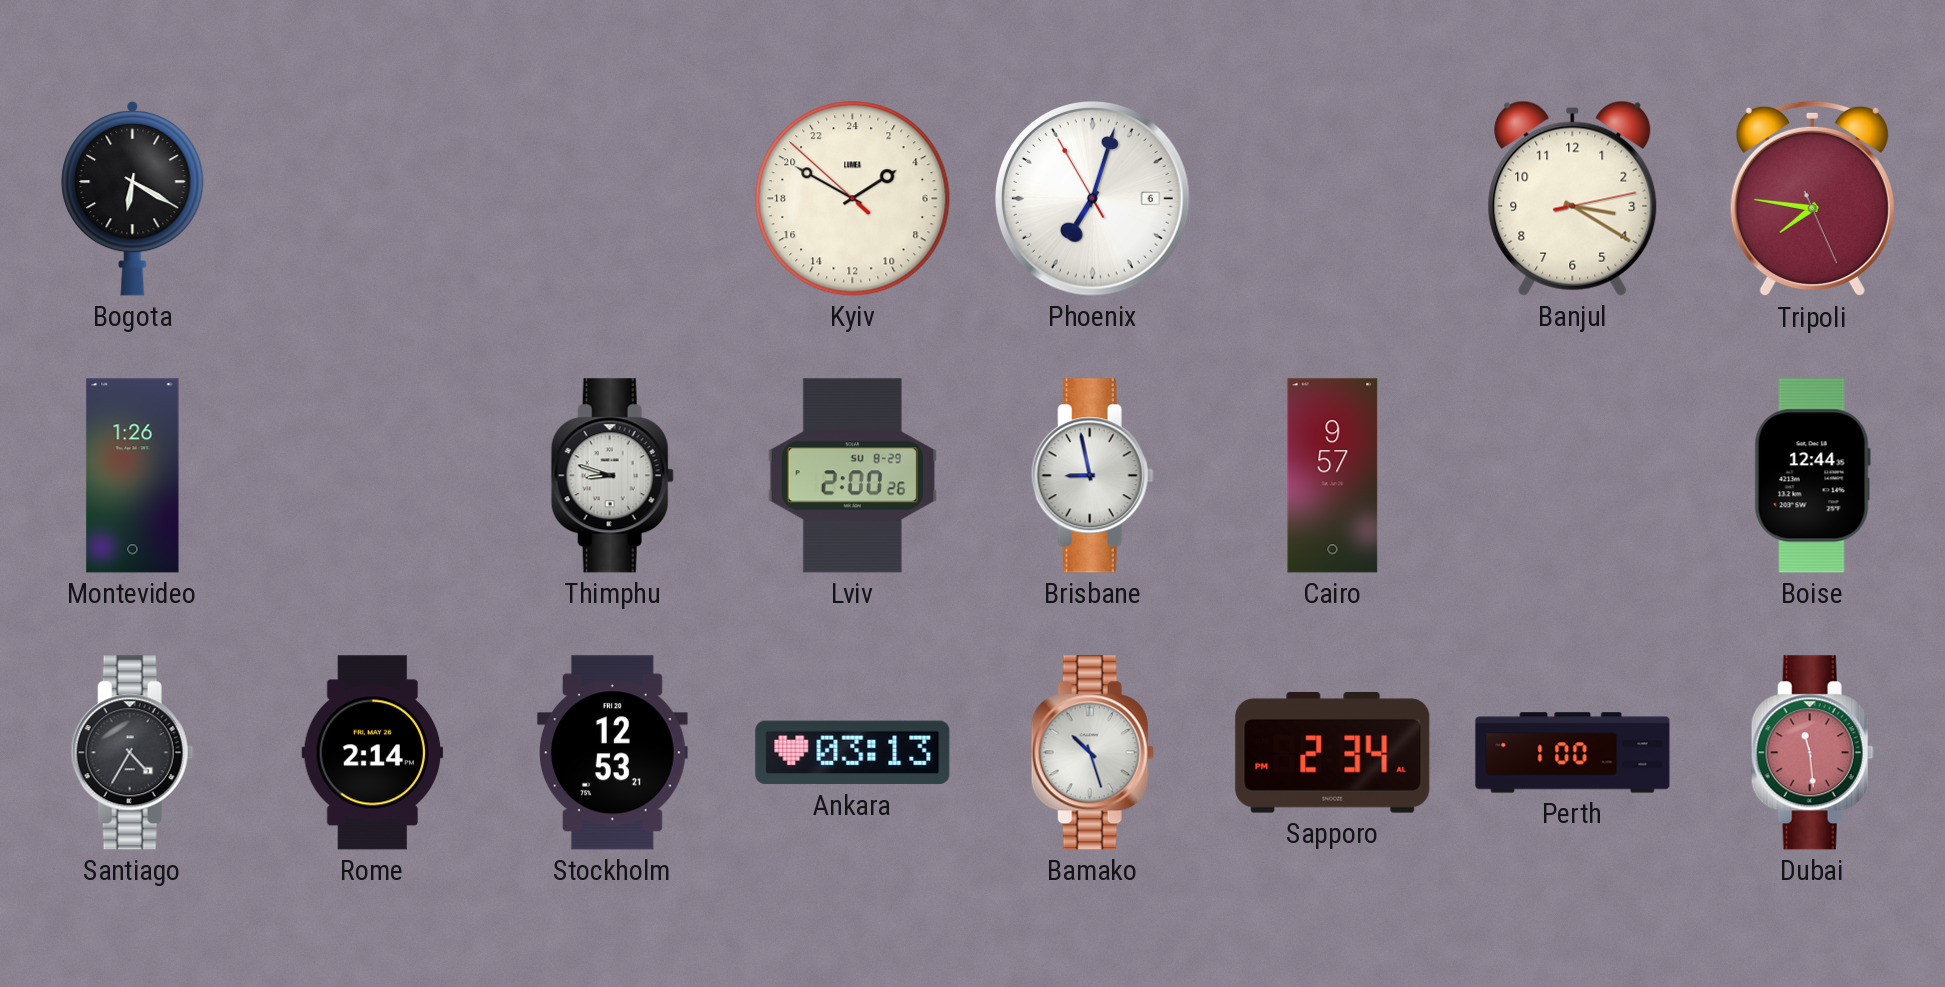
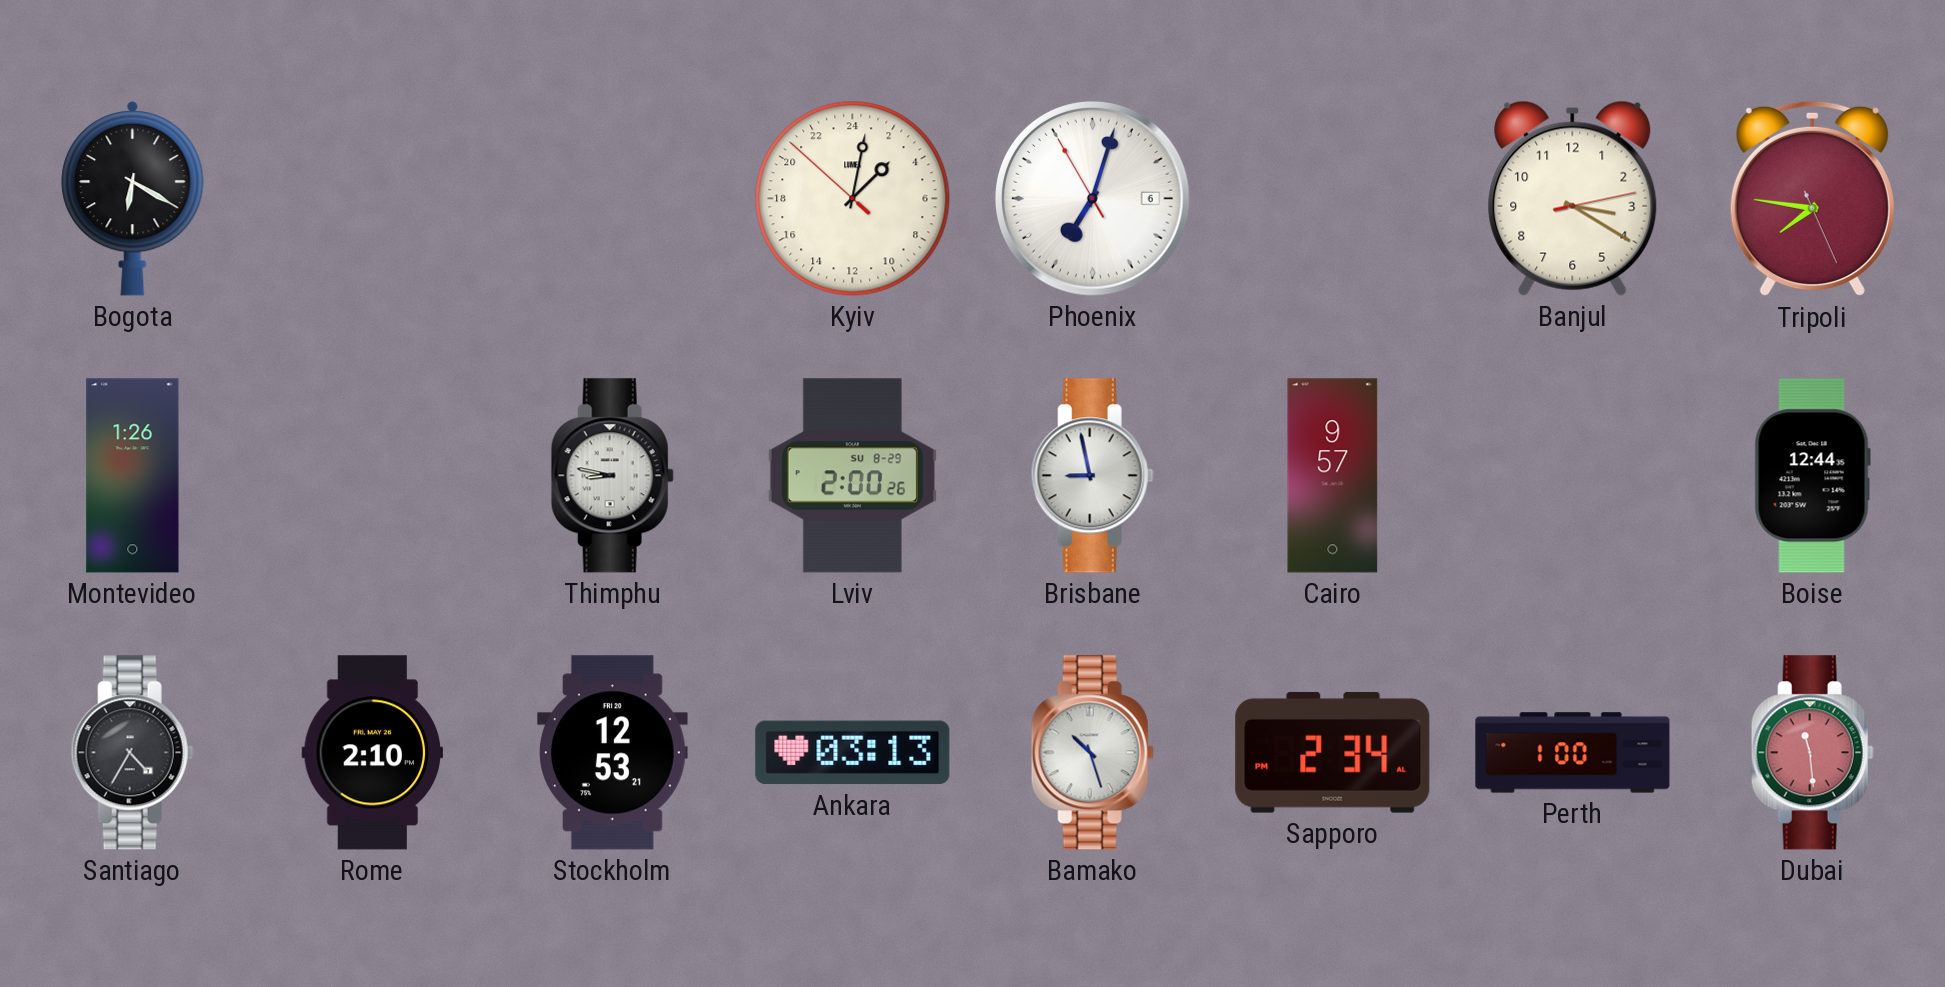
Kyiv: 3:49 -> 3:01
Thimphu: 8:48 -> 8:47
Rome: 2:14 -> 2:10
